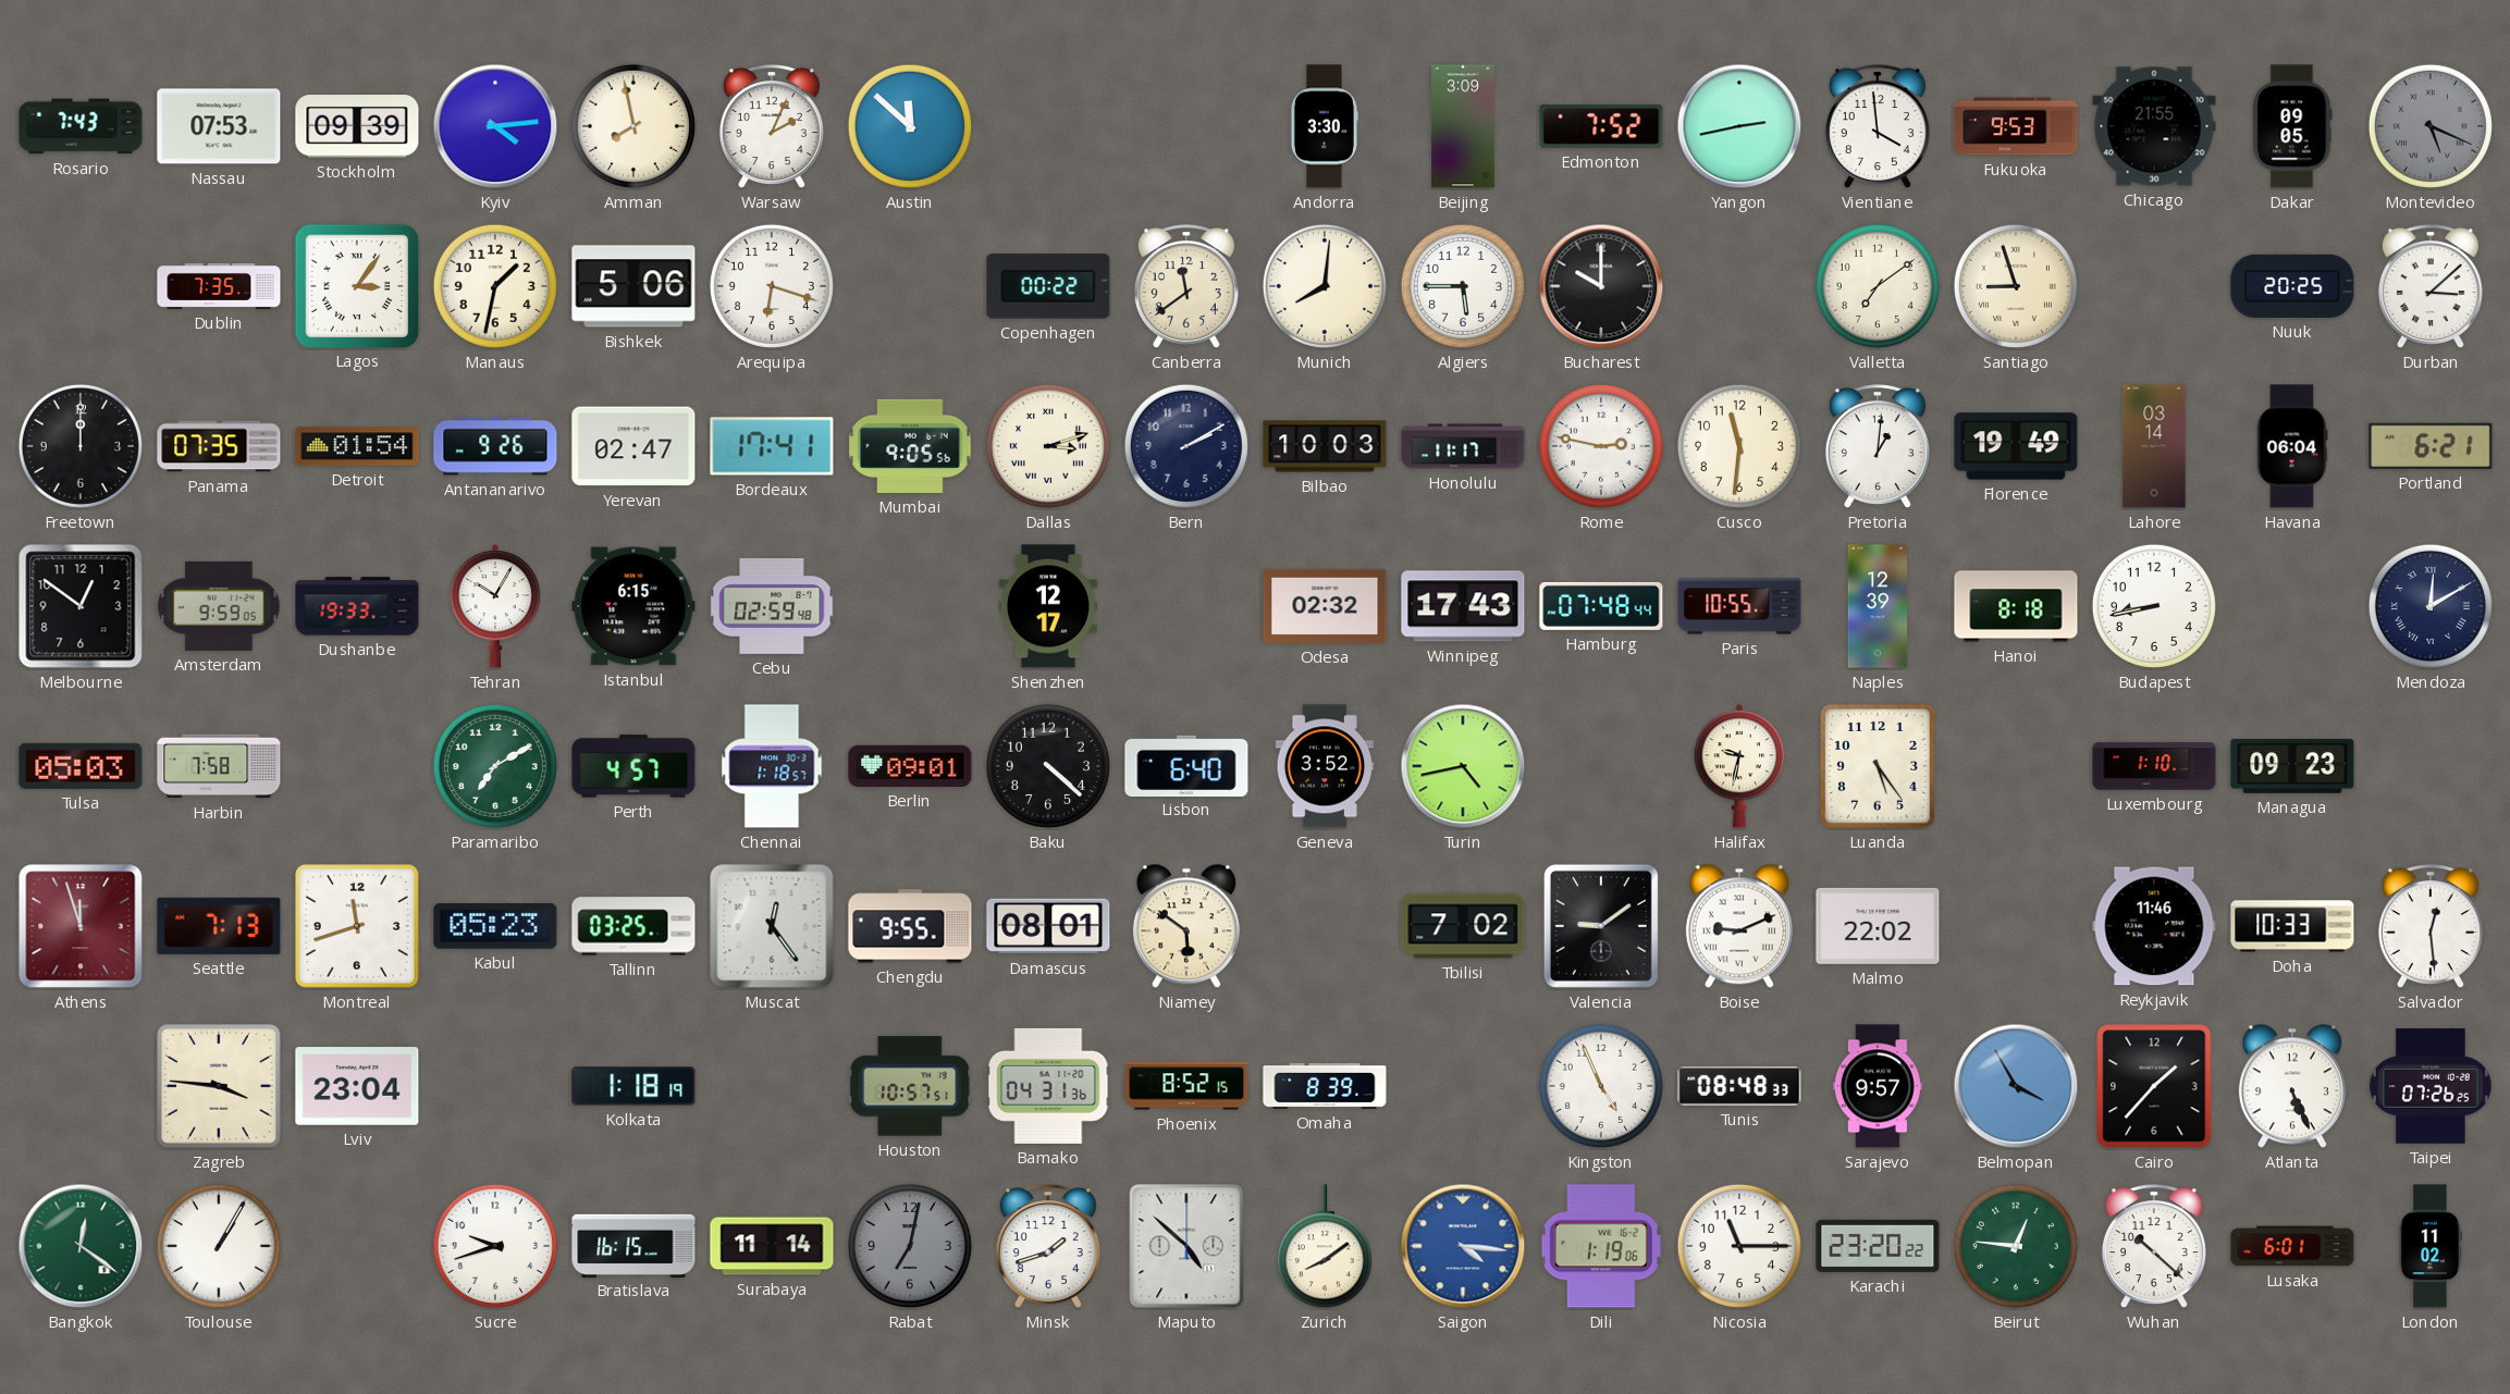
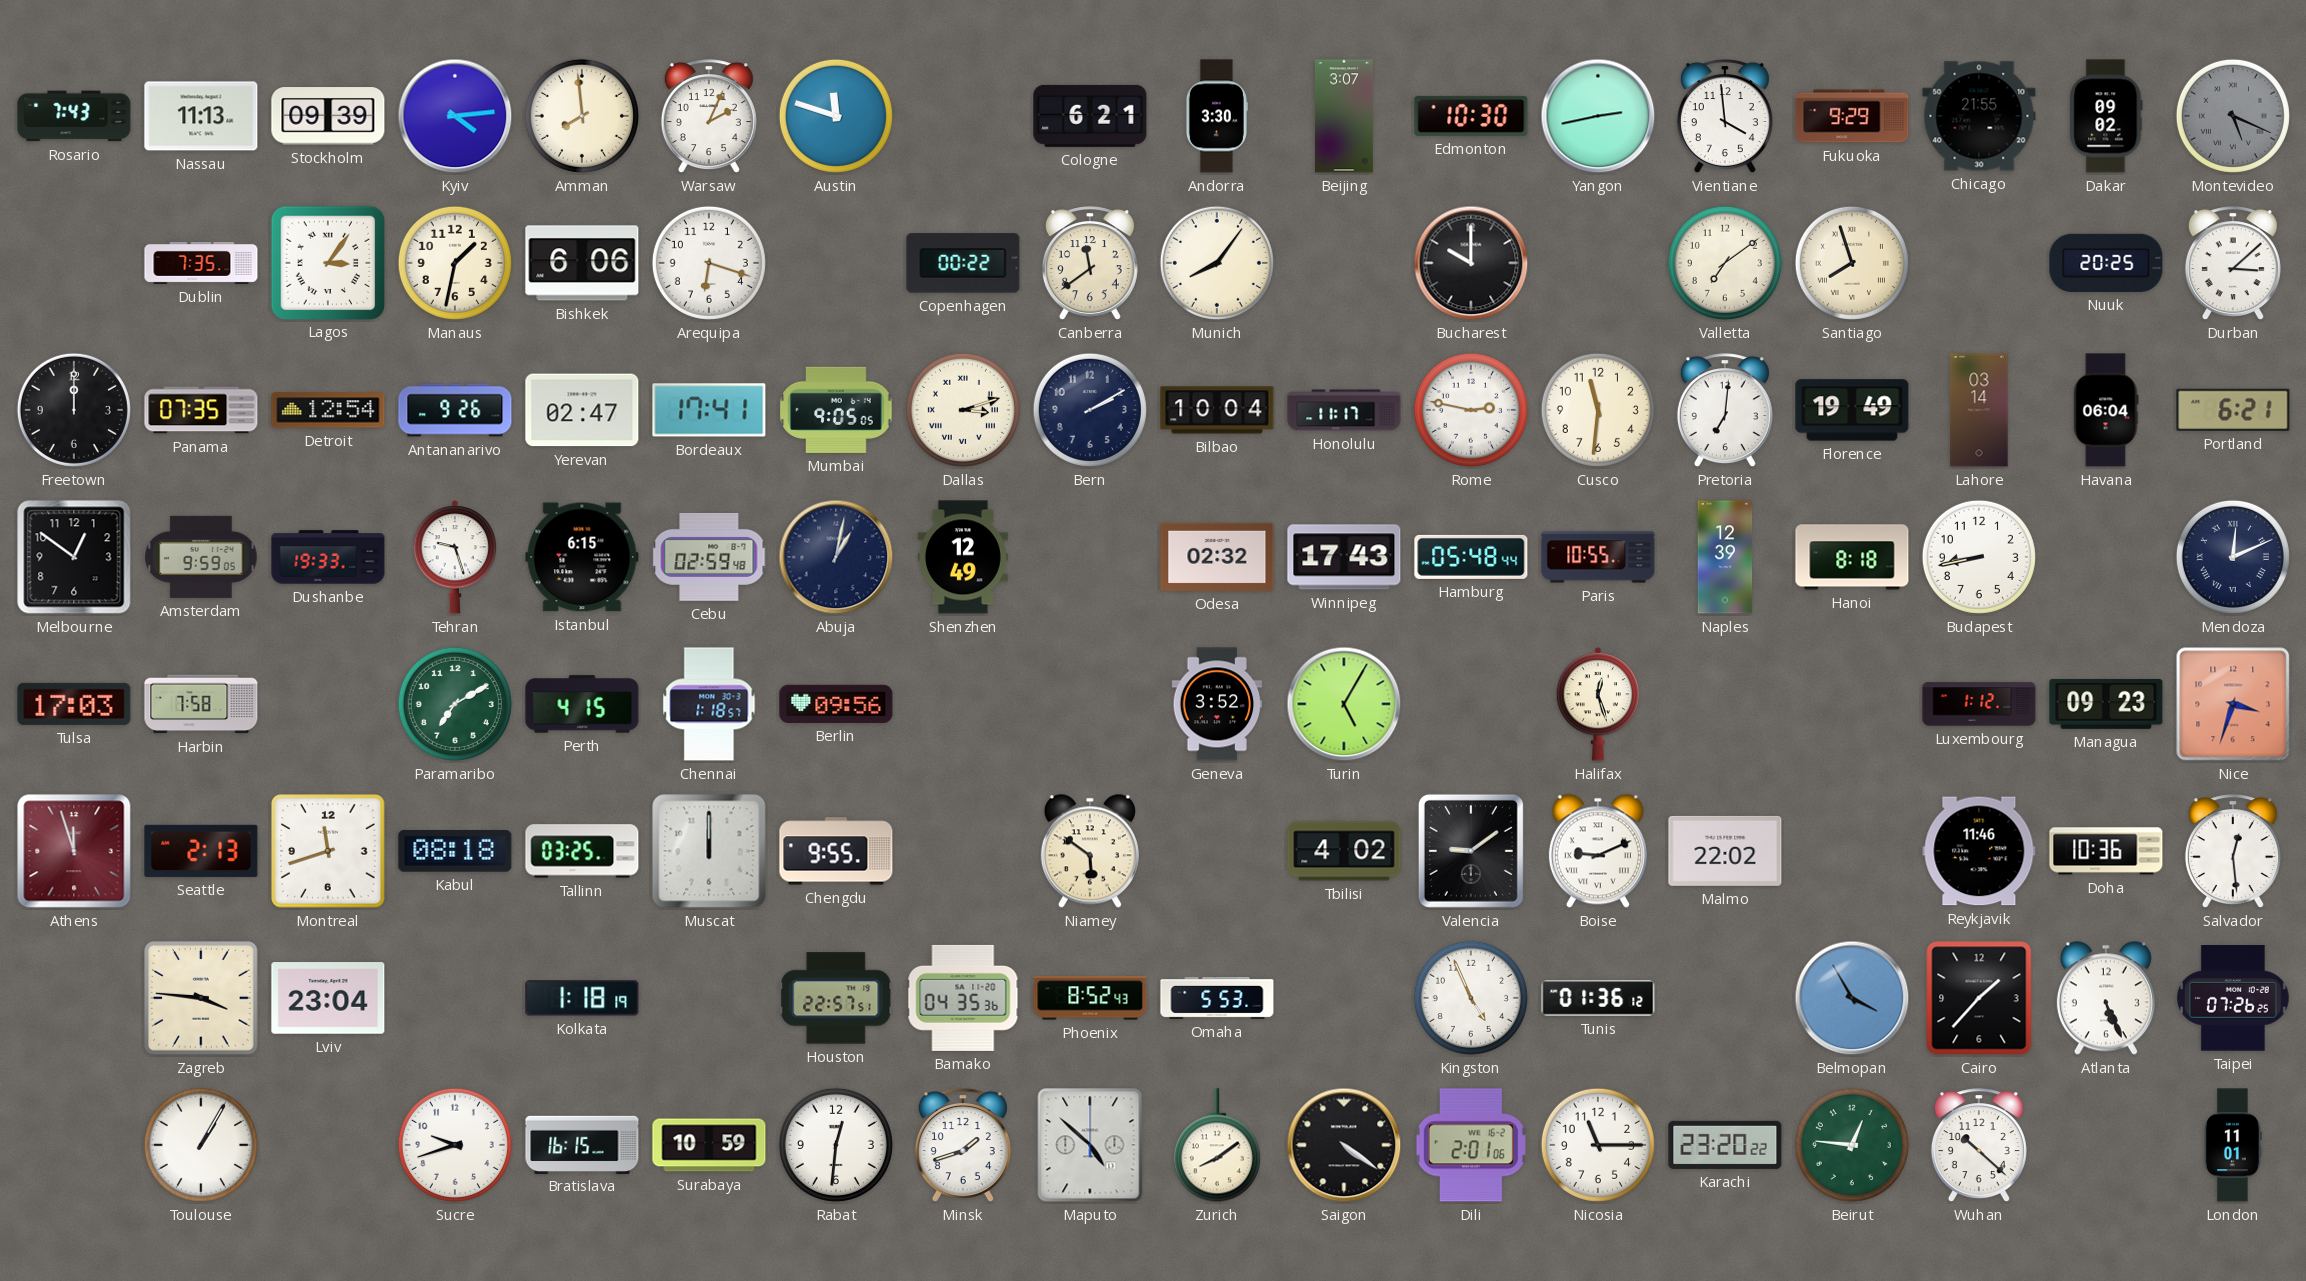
Nassau: 07:53 -> 11:13
Amman: 7:58 -> 7:59
Austin: 11:52 -> 11:48
Cologne: none -> 6:21
Beijing: 3:09 -> 3:07
Edmonton: 7:52 -> 10:30
Fukuoka: 9:53 -> 9:29
Dakar: 09:05 -> 09:02
Bishkek: 5:06 -> 6:06
Munich: 8:01 -> 8:06
Algiers: 5:45 -> none
Santiago: 8:57 -> 7:57
Detroit: 01:54 -> 12:54
Mumbai: 9:05:56 -> 9:05:05
Bilbao: 10:03 -> 10:04
Pretoria: 1:01 -> 7:01
Tehran: 10:05 -> 9:27
Abuja: none -> 1:02
Shenzhen: 12:17 -> 12:49
Hamburg: 07:48 -> 05:48
Mendoza: 12:10 -> 12:11
Tulsa: 05:03 -> 17:03
Perth: 4:57 -> 4:15
Berlin: 09:01 -> 09:56
Baku: 4:22 -> none
Lisbon: 6:40 -> none
Turin: 4:43 -> 5:05
Halifax: 9:32 -> 12:27
Luanda: 5:24 -> none
Luxembourg: 1:10 -> 1:12
Nice: none -> 3:33
Seattle: 7:13 -> 2:13
Kabul: 05:23 -> 08:18
Muscat: 12:24 -> 12:00
Damascus: 08:01 -> none
Tbilisi: 7:02 -> 4:02
Doha: 10:33 -> 10:36
Houston: 10:57 -> 22:57
Bamako: 04:31 -> 04:35
Phoenix: 8:52:15 -> 8:52:43
Omaha: 8:39 -> 5:53
Tunis: 08:48 -> 01:36
Sarajevo: 9:57 -> none
Bangkok: 12:21 -> none
Surabaya: 11:14 -> 10:59
Rabat: 7:02 -> 12:31
Rabat dial: grey -> white
Saigon: 4:16 -> 4:21
Saigon dial: blue -> black
Dili: 1:19 -> 2:01
Lusaka: 6:01 -> none
London: 11:02 -> 11:01
